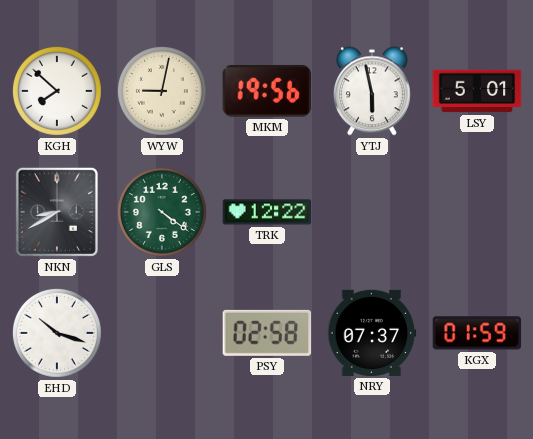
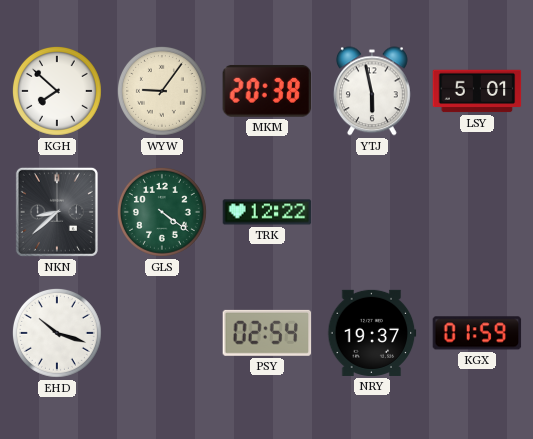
WYW: 9:02 -> 9:06
MKM: 19:56 -> 20:38
NKN: 8:40 -> 8:38
PSY: 02:58 -> 02:54
NRY: 07:37 -> 19:37
